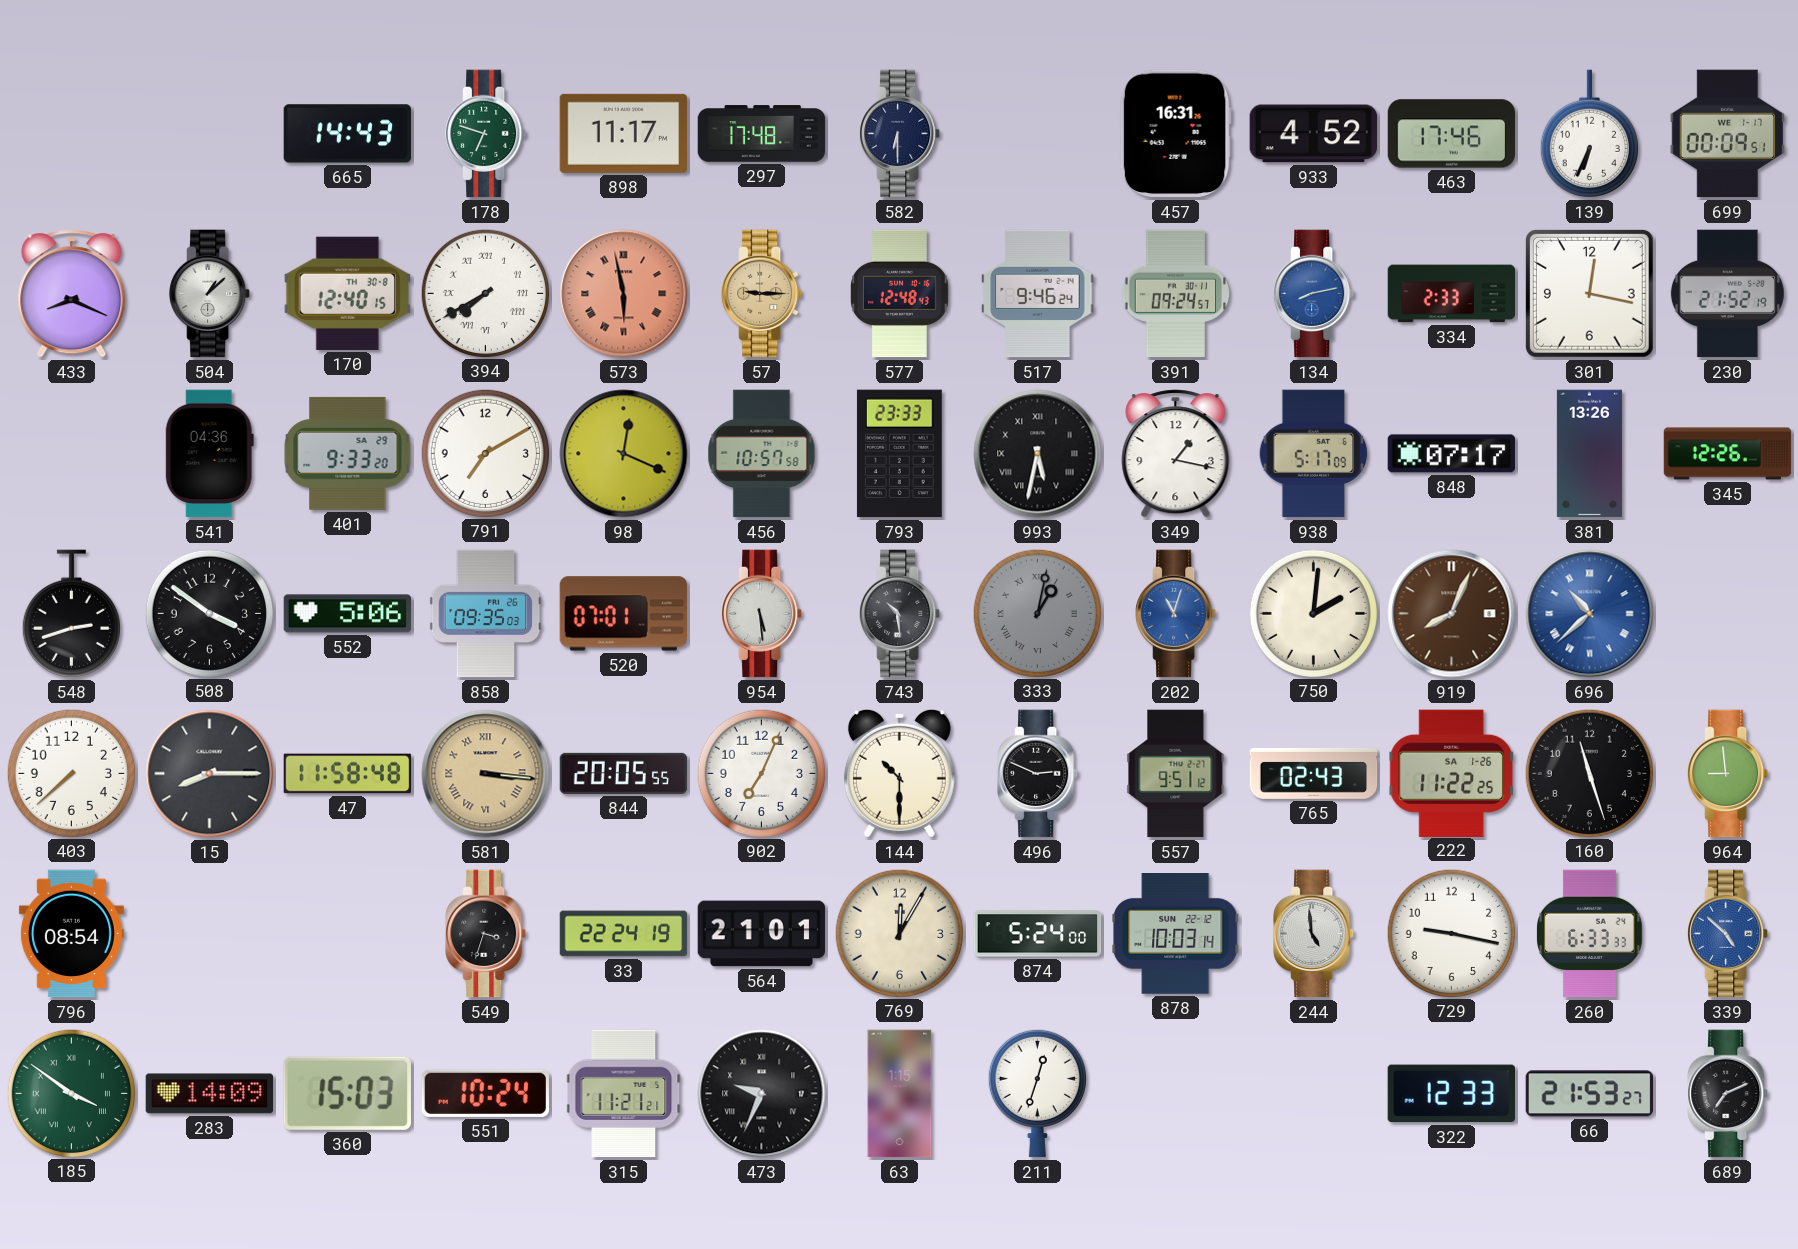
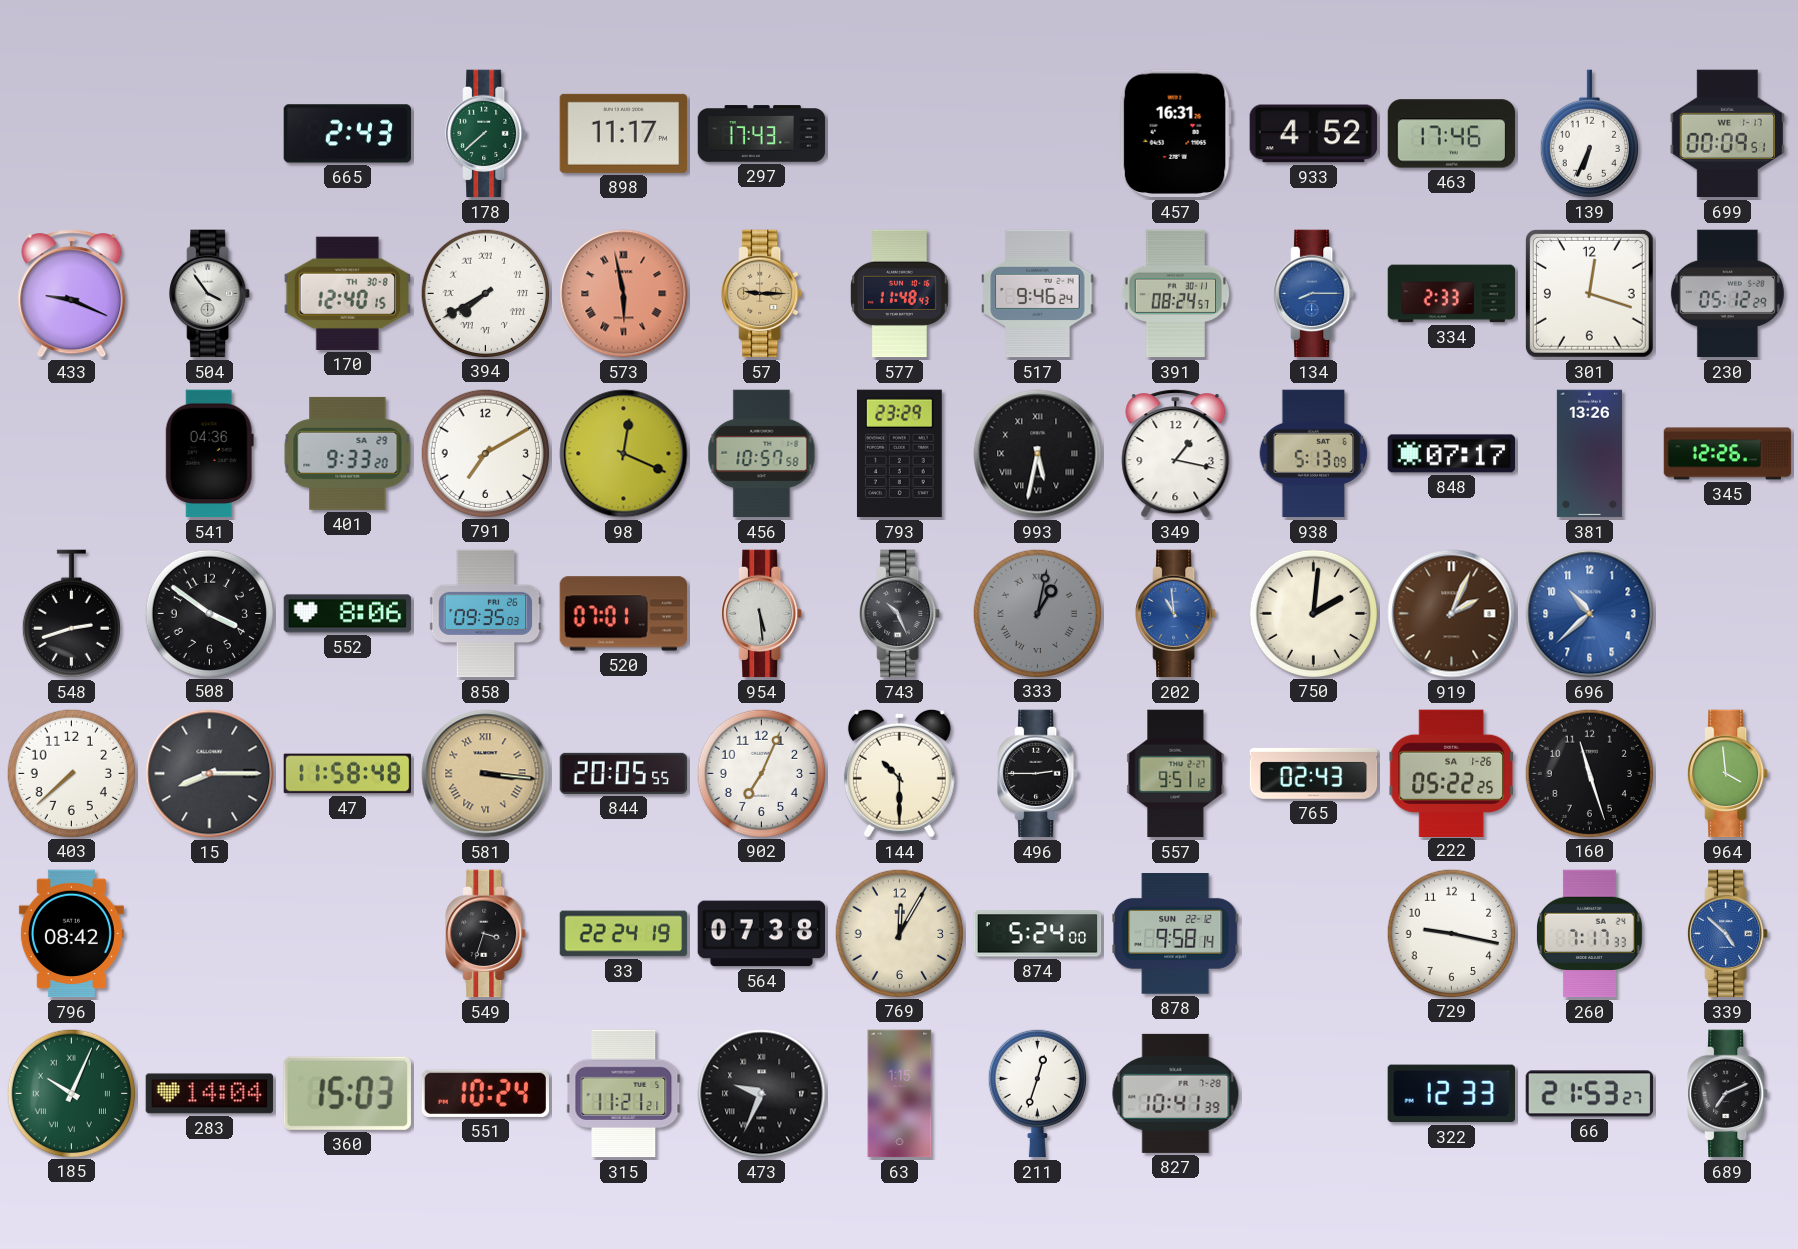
665: 14:43 -> 2:43
178: 6:48 -> 7:38
297: 17:48 -> 17:43
582: 6:30 -> none
433: 8:19 -> 9:19
504: 1:08 -> 3:54
577: 12:48 -> 11:48
391: 09:24 -> 08:24
134: 8:13 -> 8:15
301: 12:17 -> 12:18
230: 21:52 -> 05:12
793: 23:33 -> 23:29
938: 5:17 -> 5:13
552: 5:06 -> 8:06
743: 10:29 -> 10:26
202: 11:03 -> 10:59
919: 8:04 -> 2:04
696 numerals: Roman -> Arabic
496: 2:49 -> 2:45
222: 11:22 -> 05:22
964: 8:59 -> 3:59
796: 08:54 -> 08:42
564: 21:01 -> 07:38
878: 10:03 -> 9:58
244: 4:59 -> none
260: 6:33 -> 7:17
185: 3:51 -> 10:04
283: 14:09 -> 14:04
827: none -> 10:41
